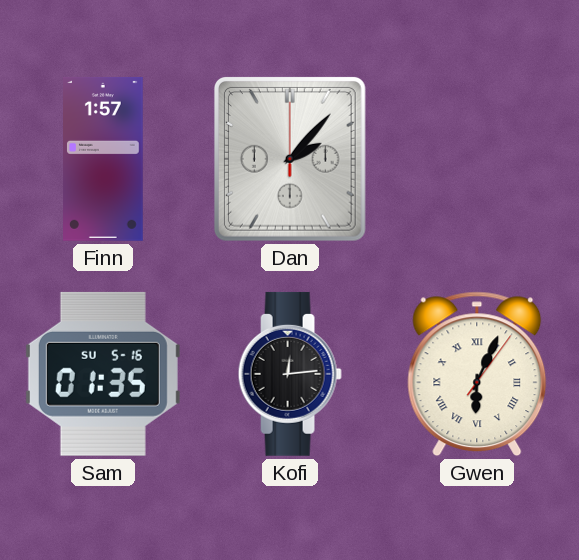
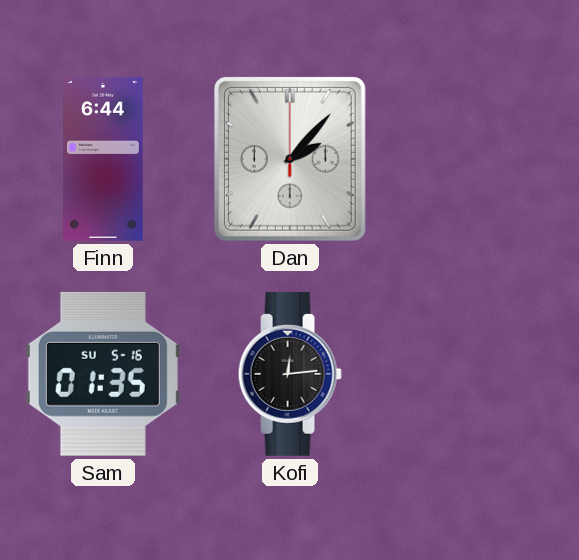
Finn: 1:57 -> 6:44
Gwen: 6:04 -> none
